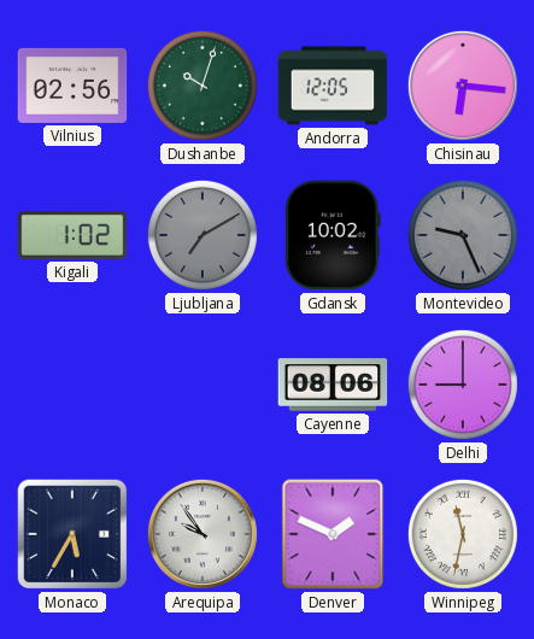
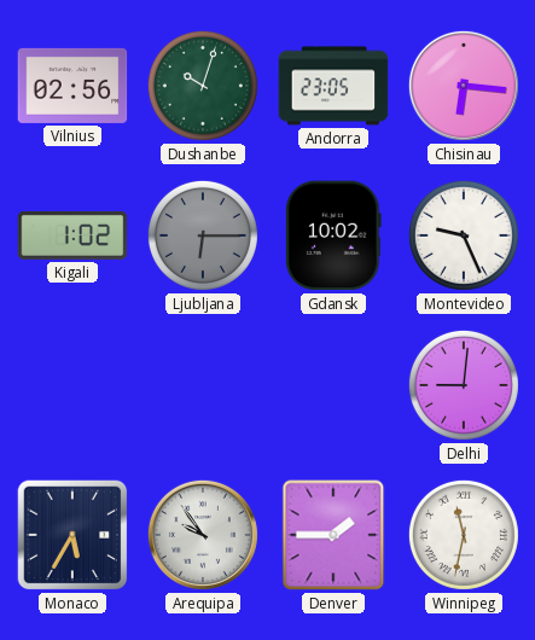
Andorra: 12:05 -> 23:05
Ljubljana: 7:10 -> 6:15
Montevideo dial: grey -> white
Cayenne: 08:06 -> none
Delhi: 9:00 -> 9:01
Denver: 1:49 -> 1:45
